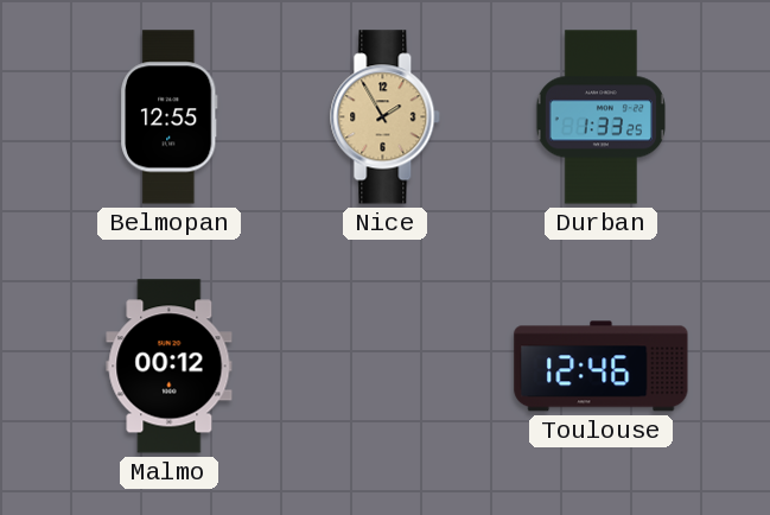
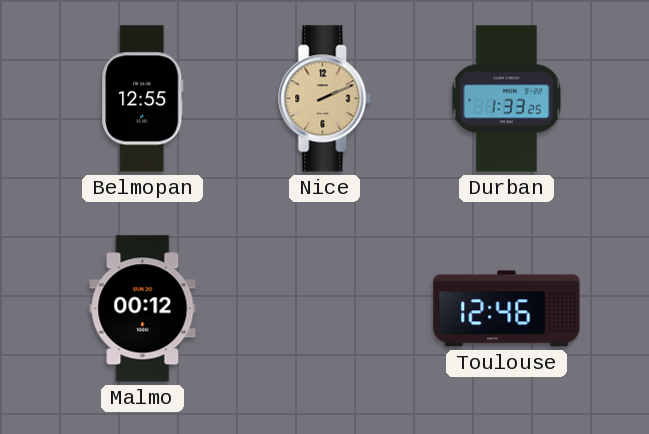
Nice: 1:55 -> 2:11
